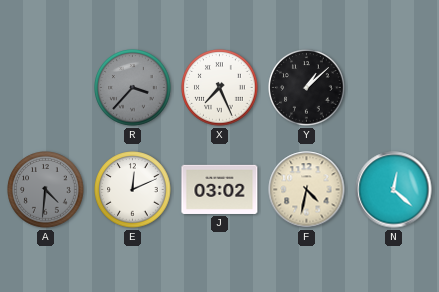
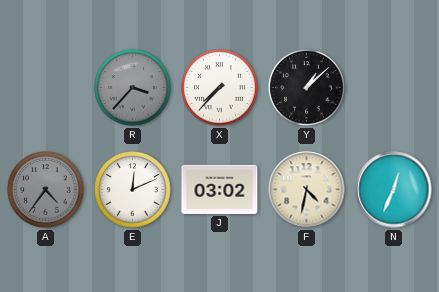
X: 7:26 -> 7:37
A: 4:31 -> 4:36
N: 12:22 -> 12:34
